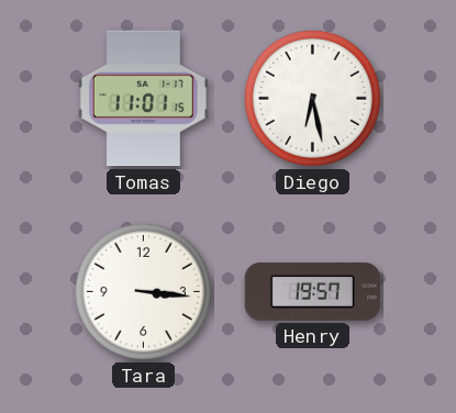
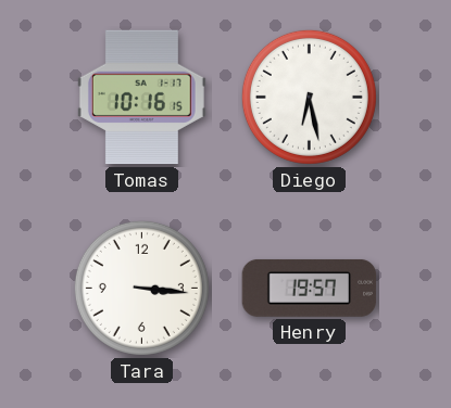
Tomas: 11:01 -> 10:16
